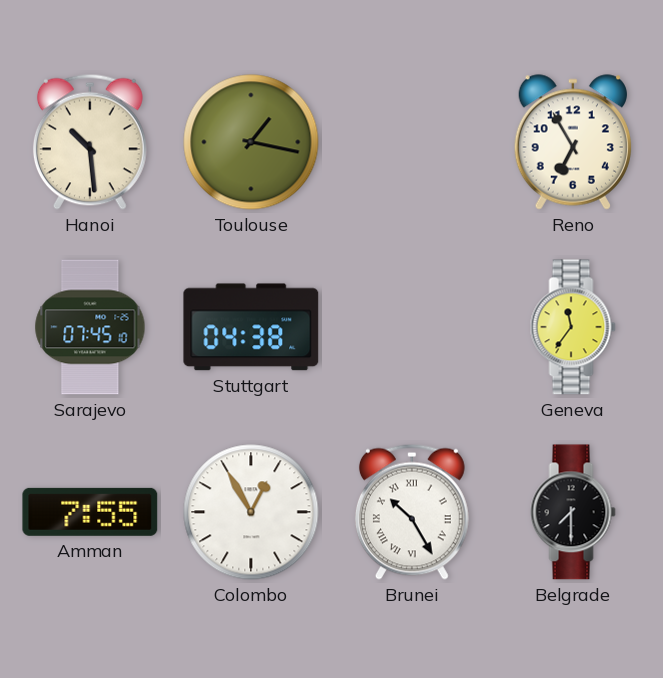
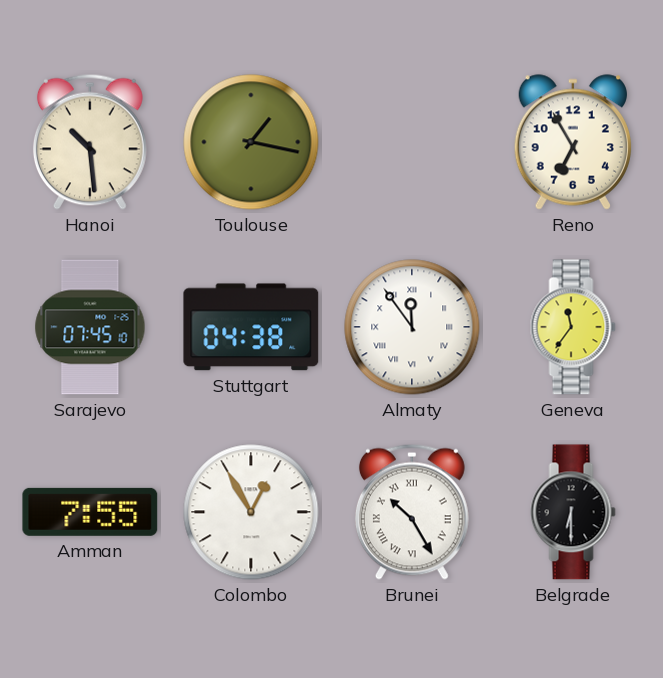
Almaty: none -> 11:54
Belgrade: 7:30 -> 6:30
